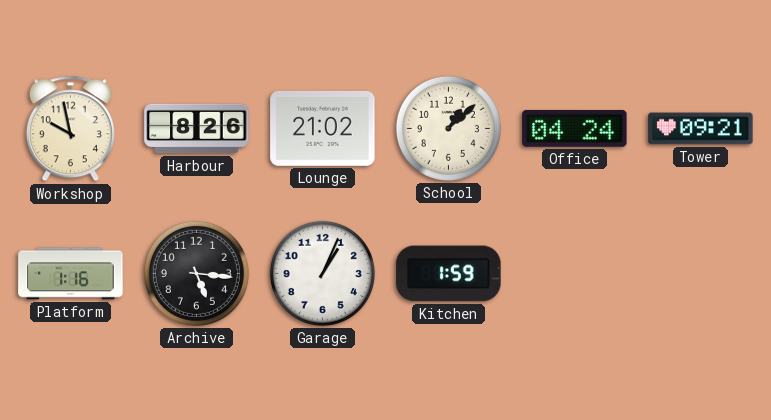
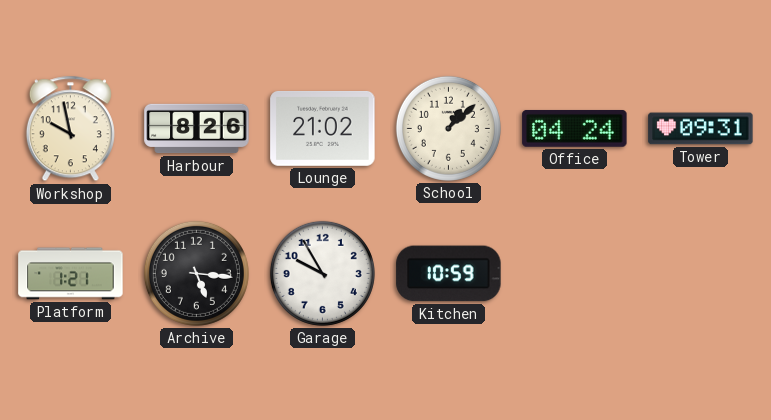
Tower: 09:21 -> 09:31
Platform: 1:16 -> 1:21
Garage: 1:04 -> 9:55
Kitchen: 1:59 -> 10:59
